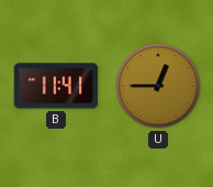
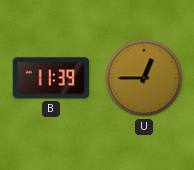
B: 11:41 -> 11:39
